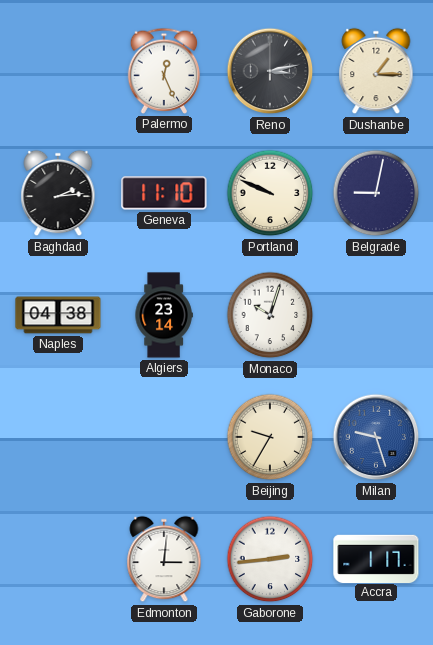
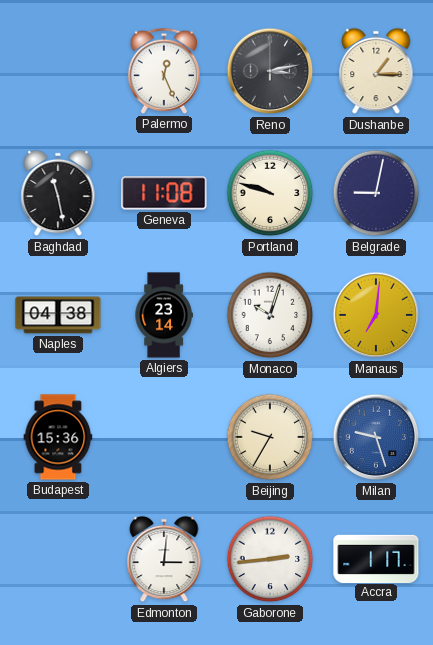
Baghdad: 2:14 -> 11:28
Geneva: 11:10 -> 11:08
Portland: 9:49 -> 9:48
Manaus: none -> 7:01
Budapest: none -> 15:36
